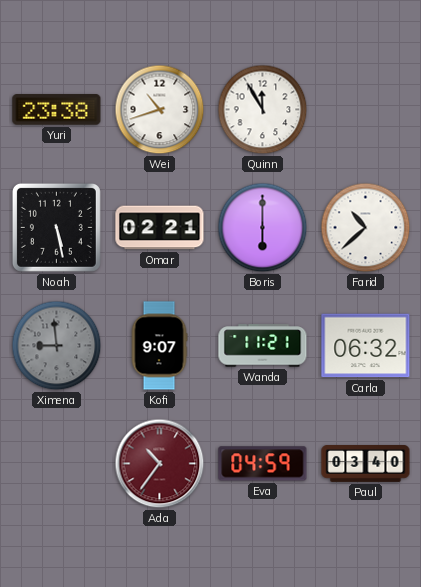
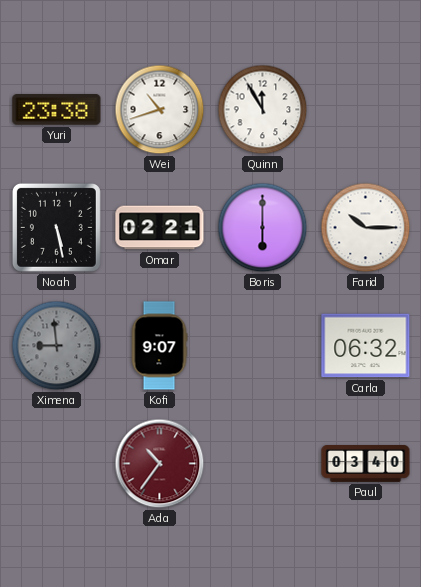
Farid: 10:38 -> 10:15
Wanda: 11:21 -> none
Eva: 04:59 -> none
